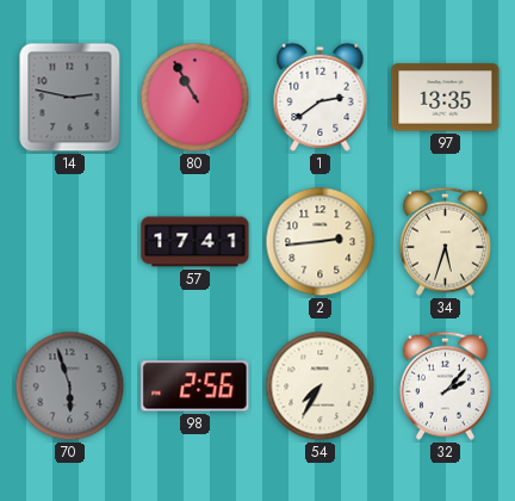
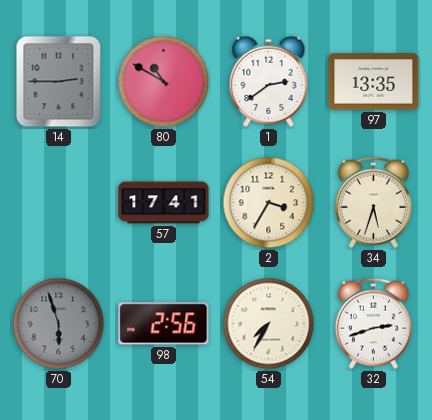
14: 2:47 -> 2:45
80: 10:55 -> 10:50
2: 2:44 -> 3:35
32: 2:07 -> 2:42
